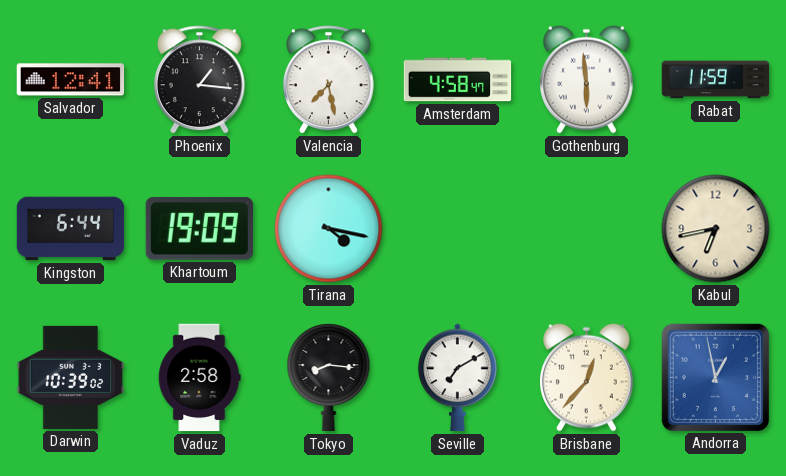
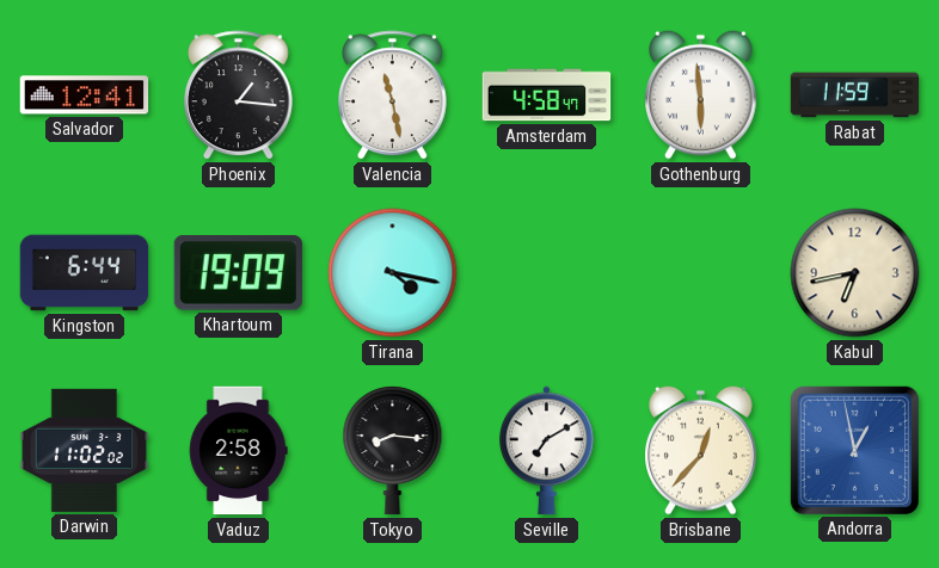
Valencia: 7:28 -> 11:28
Darwin: 10:39 -> 11:02
